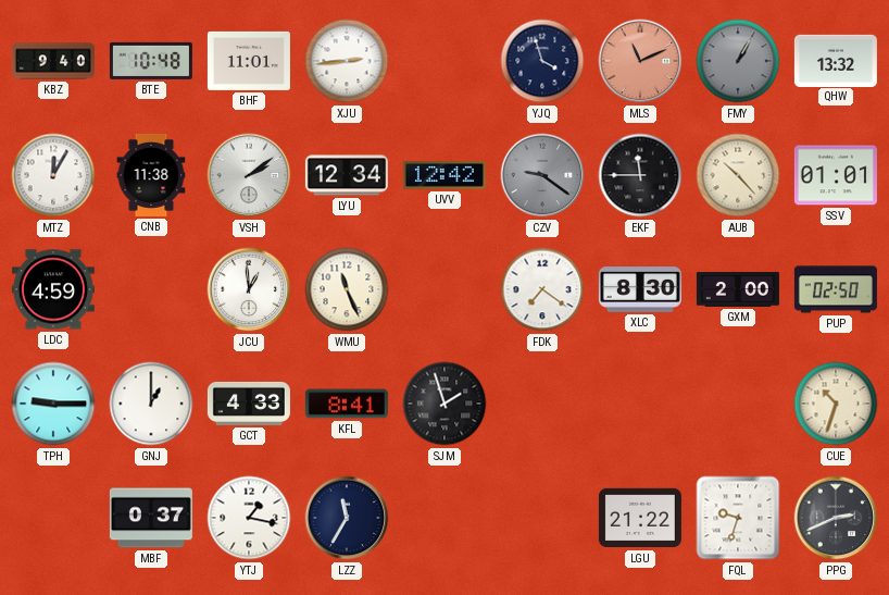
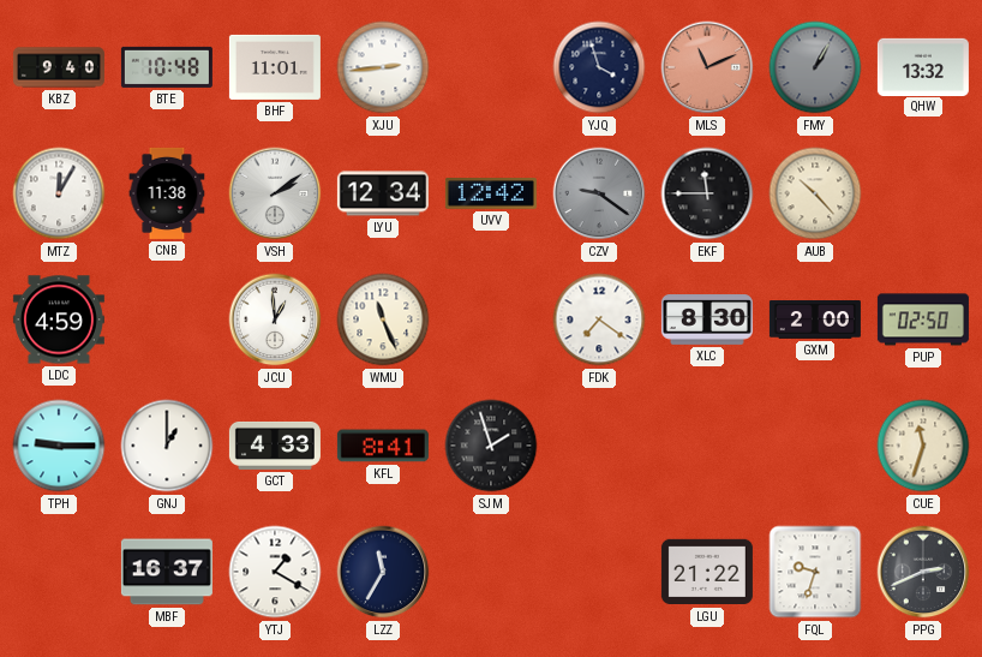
SSV: 01:01 -> none
CUE: 10:33 -> 11:33
MBF: 0:37 -> 16:37
YTJ: 1:17 -> 1:20
